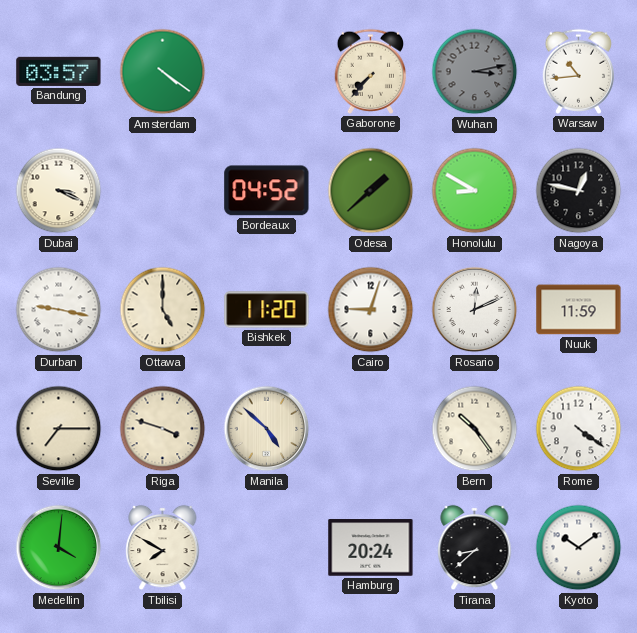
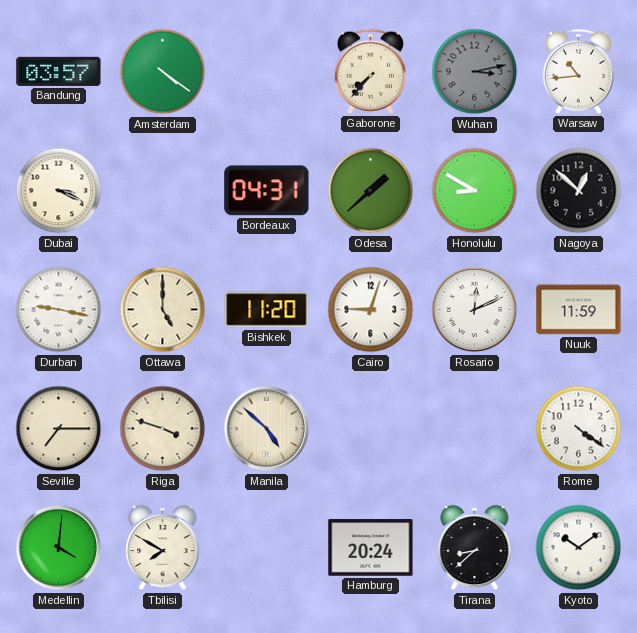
Bordeaux: 04:52 -> 04:31
Nagoya: 12:47 -> 12:52
Bern: 10:24 -> none
